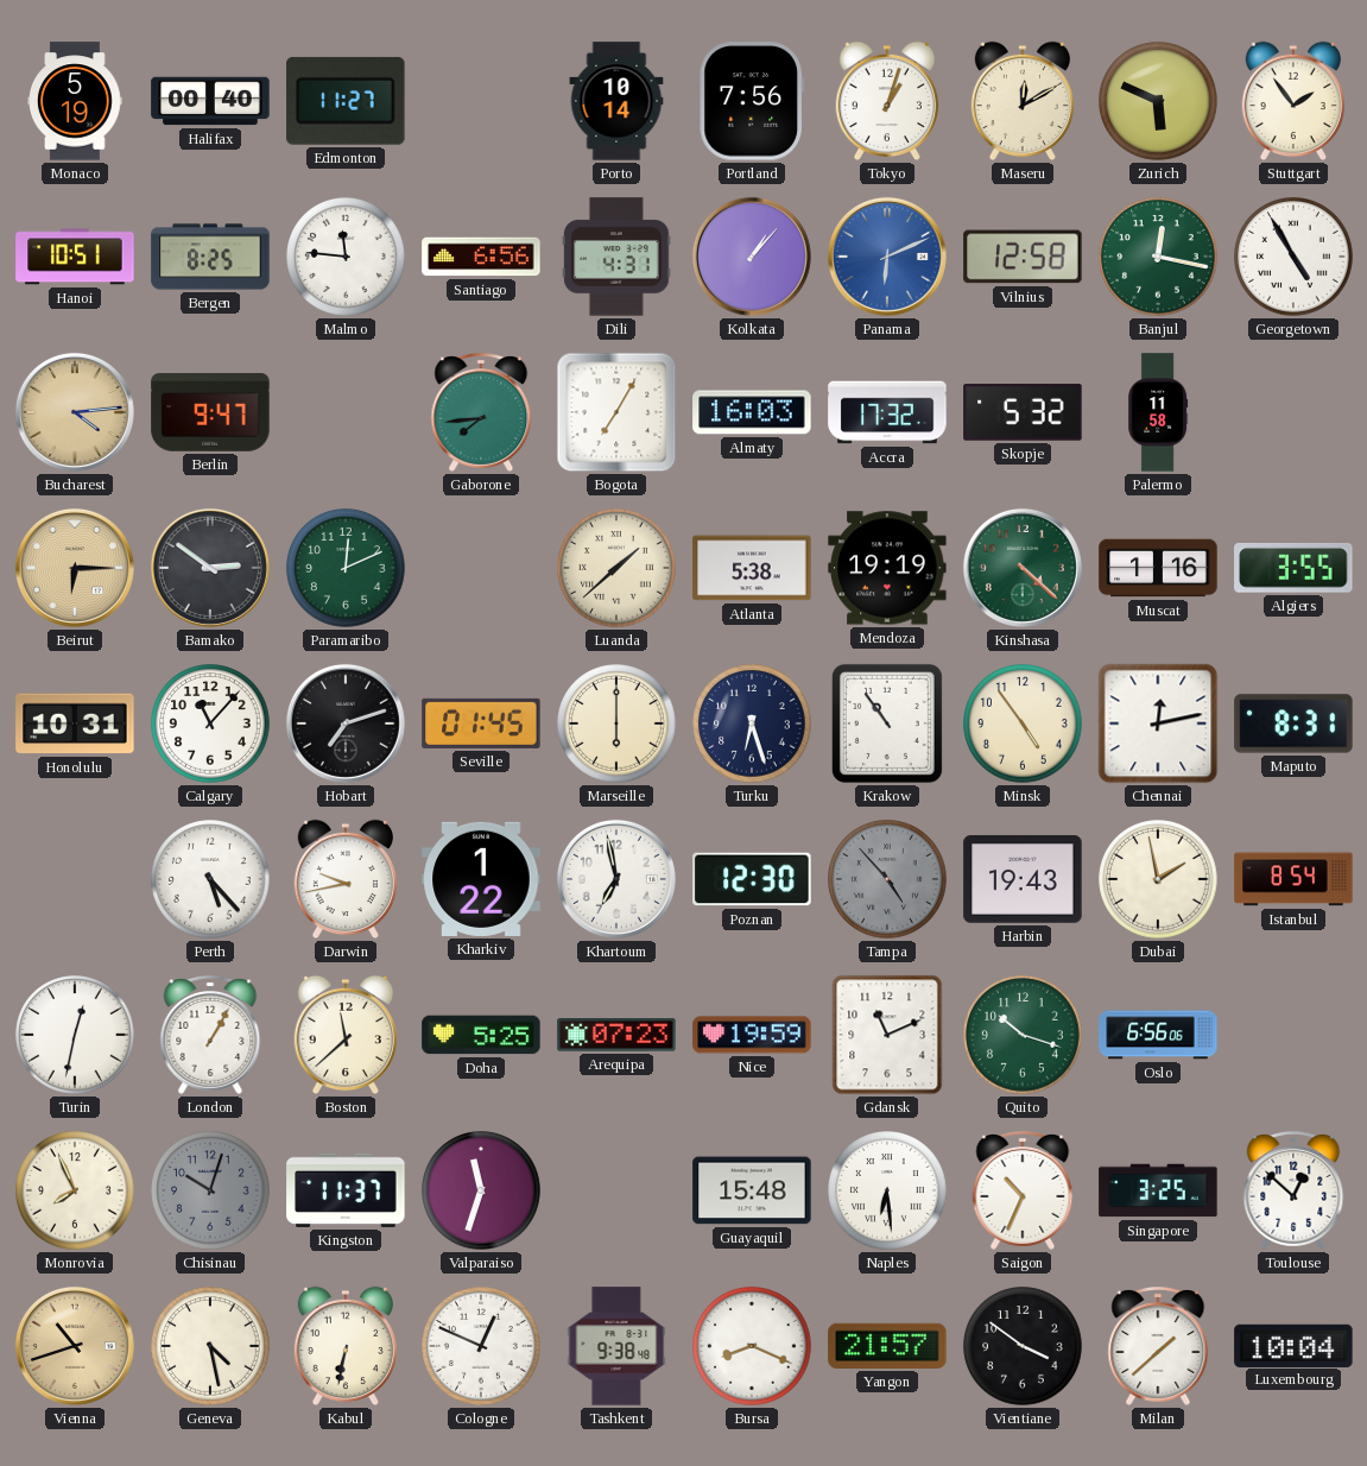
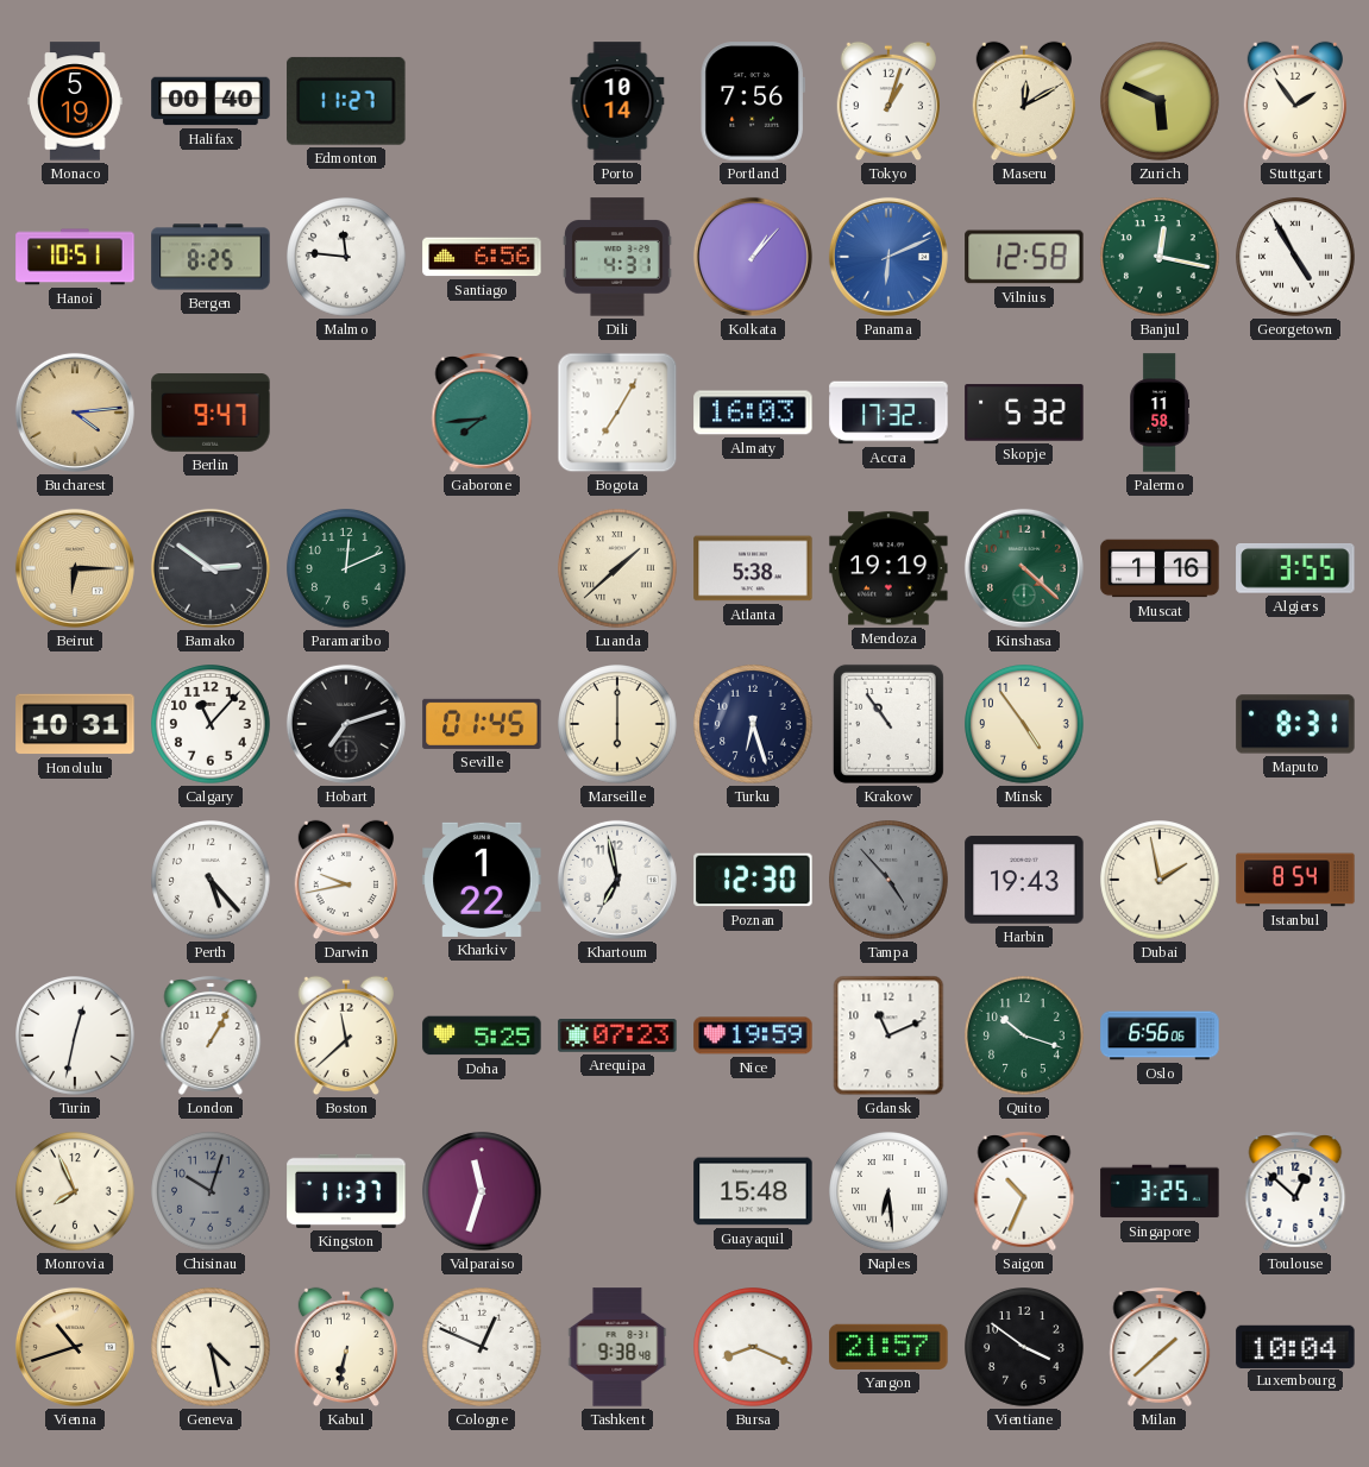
Chennai: 12:13 -> none
